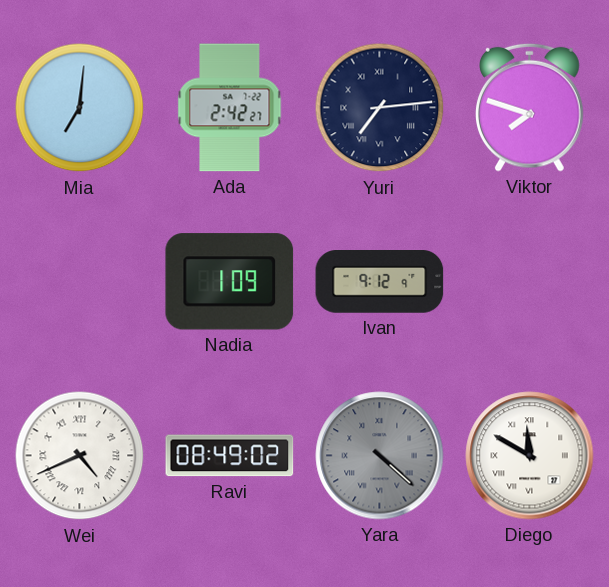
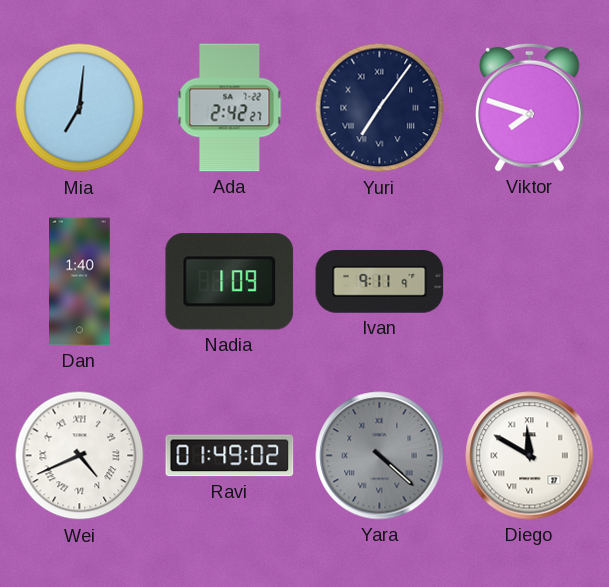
Yuri: 7:14 -> 7:06
Dan: none -> 1:40
Ivan: 9:12 -> 9:11
Ravi: 08:49 -> 01:49
